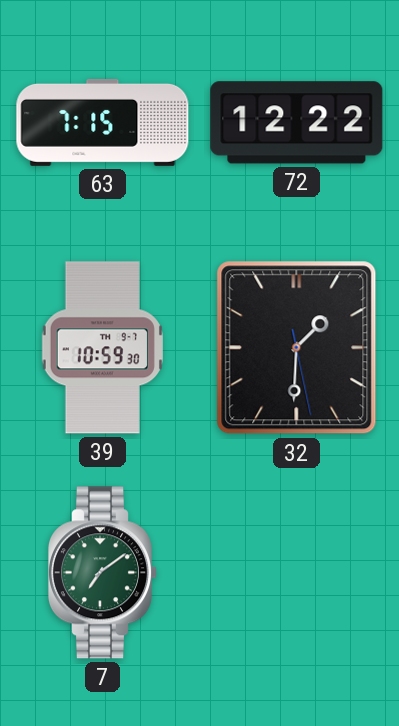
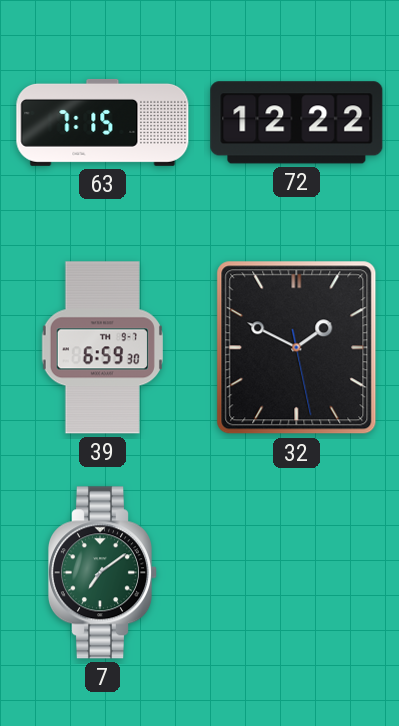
39: 10:59 -> 6:59
32: 1:30 -> 1:49
